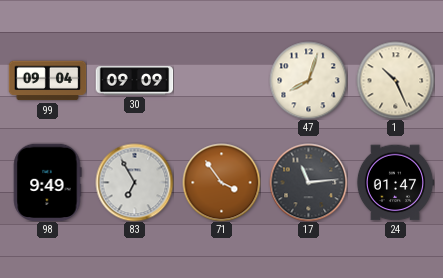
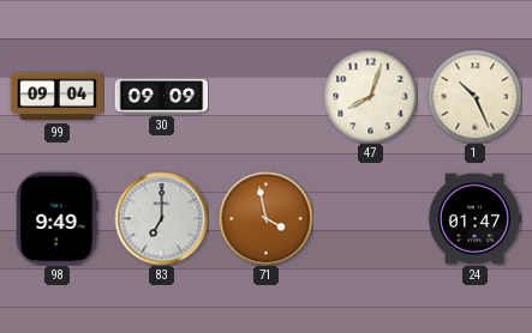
83: 6:55 -> 7:00
71: 3:54 -> 3:58
17: 11:14 -> none
